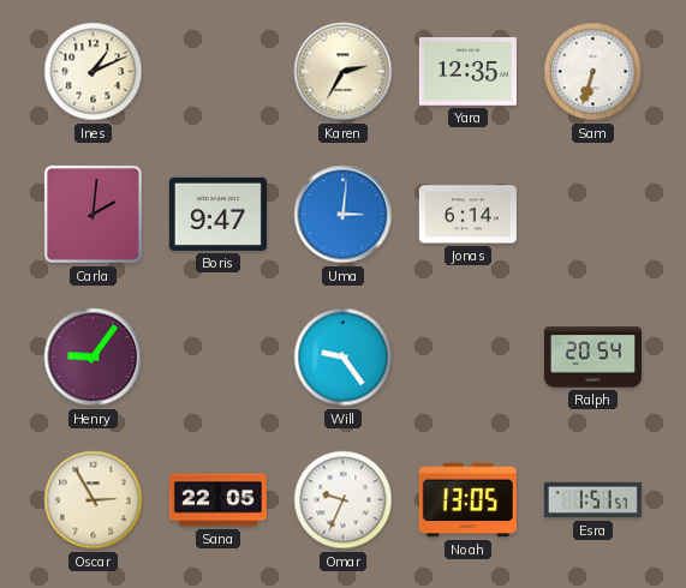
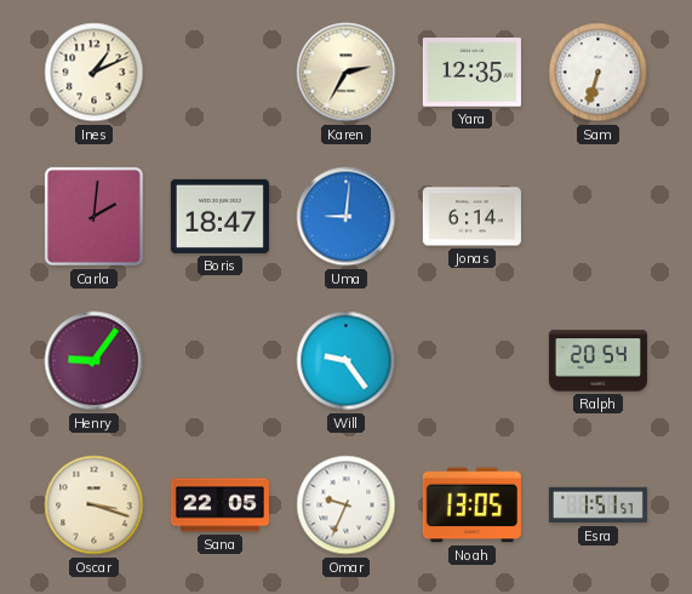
Boris: 9:47 -> 18:47
Uma: 3:01 -> 9:01
Oscar: 2:55 -> 3:18
